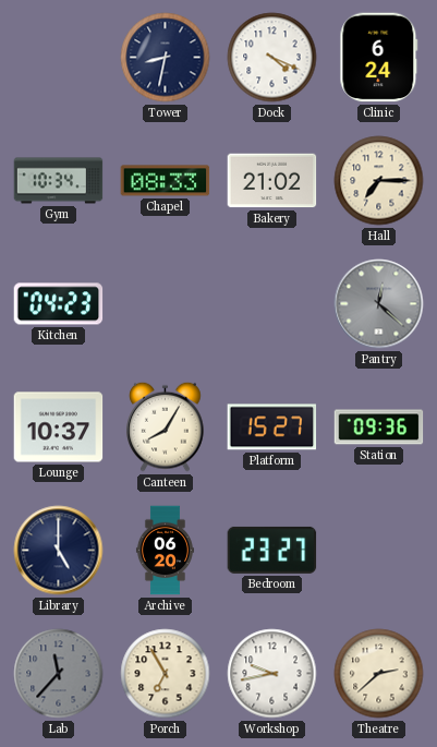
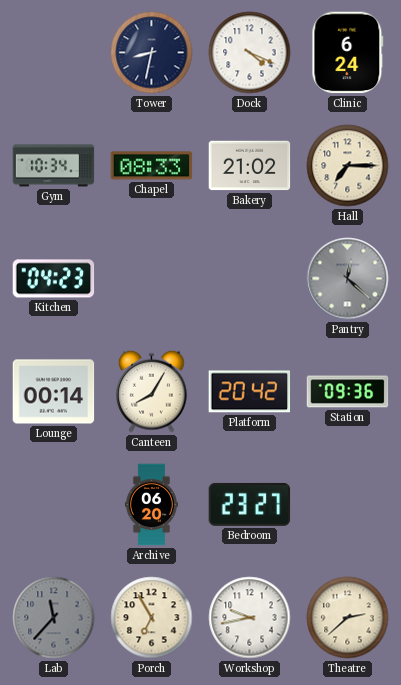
Lounge: 10:37 -> 00:14
Platform: 15:27 -> 20:42
Library: 5:00 -> none
